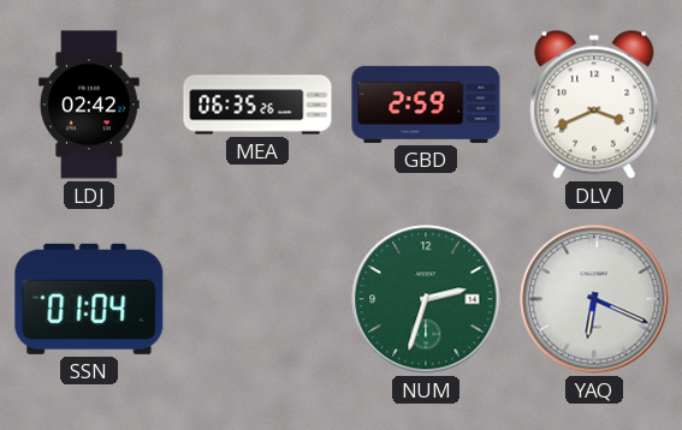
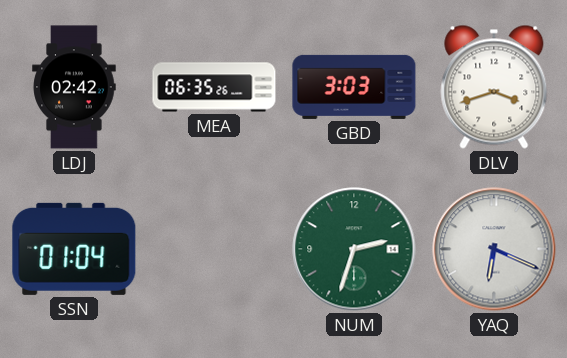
GBD: 2:59 -> 3:03
DLV: 3:41 -> 3:42
